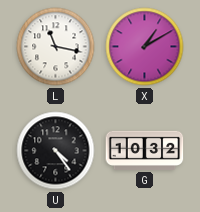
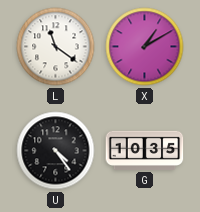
L: 11:17 -> 11:21
G: 10:32 -> 10:35
